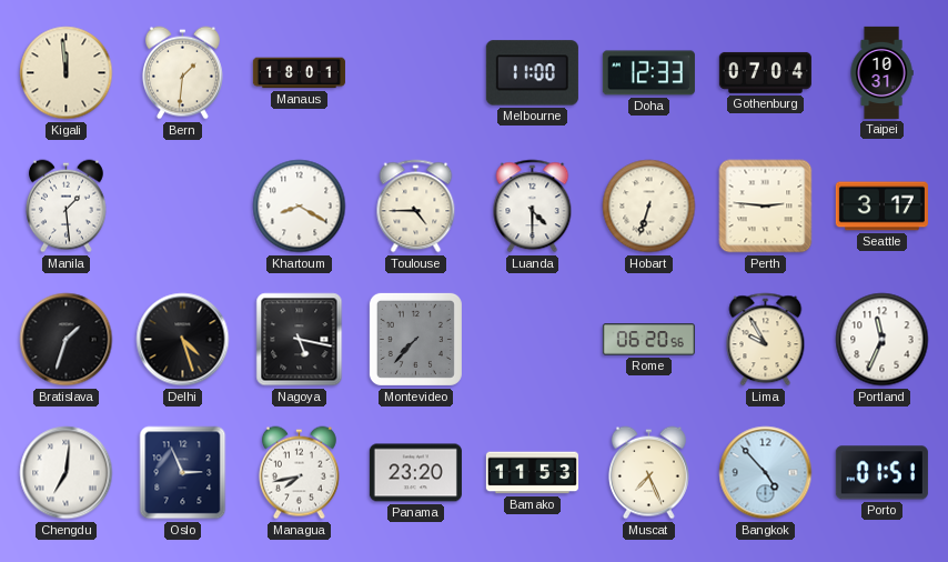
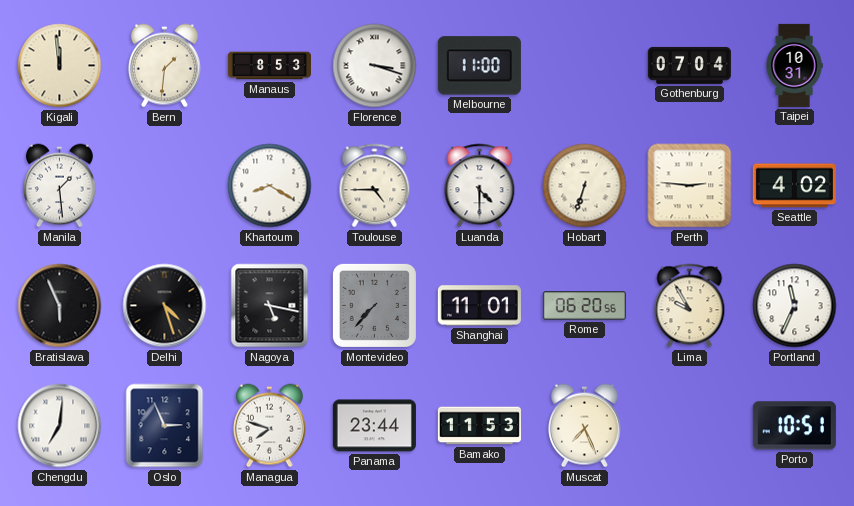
Manaus: 18:01 -> 8:53
Florence: none -> 3:18
Doha: 12:33 -> none
Seattle: 3:17 -> 4:02
Bratislava: 1:33 -> 5:56
Shanghai: none -> 11:01
Managua: 7:43 -> 7:48
Panama: 23:20 -> 23:44
Bangkok: 4:53 -> none
Porto: 01:51 -> 10:51
